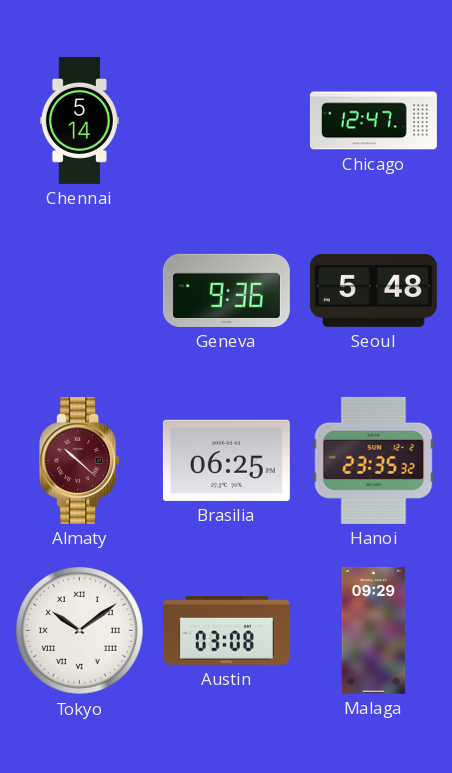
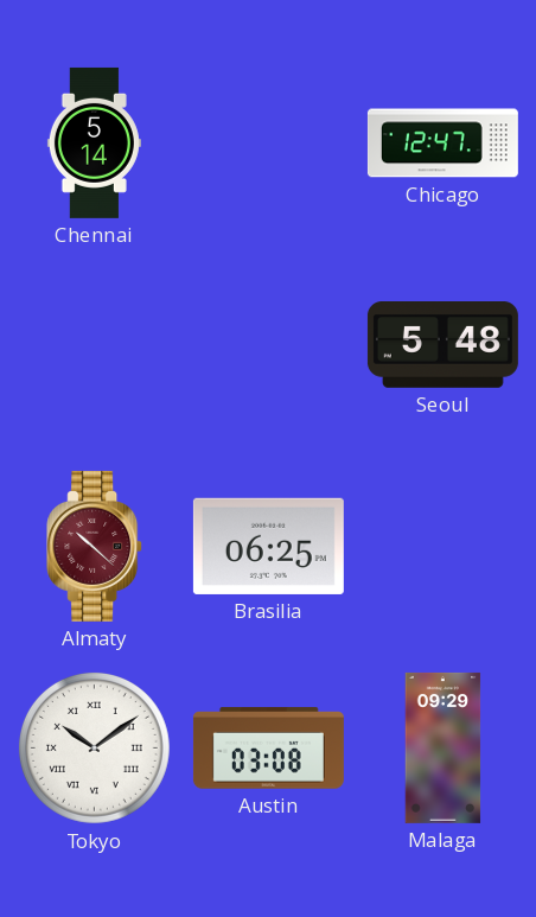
Geneva: 9:36 -> none
Hanoi: 23:35 -> none
